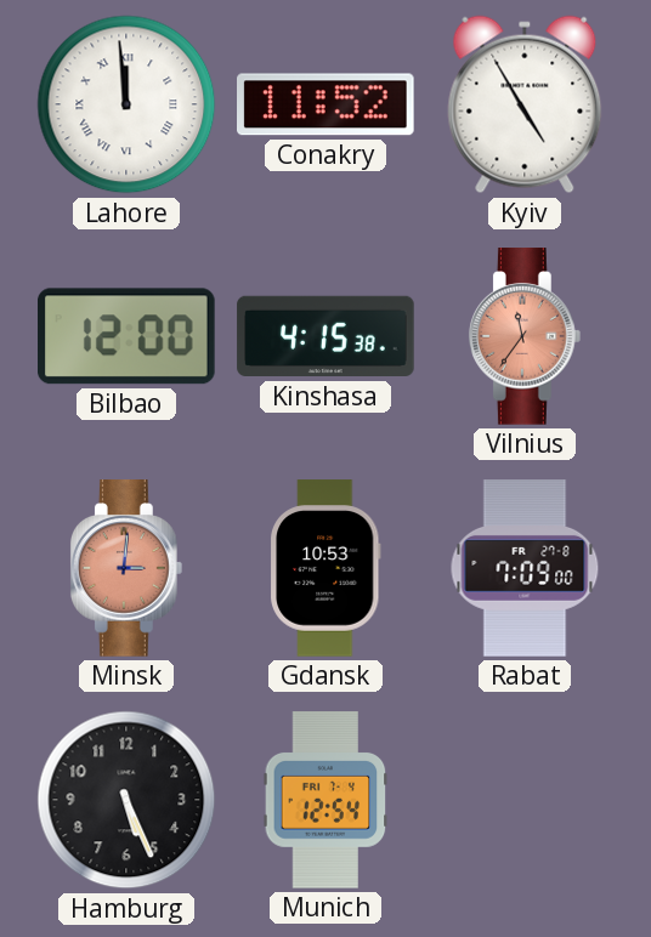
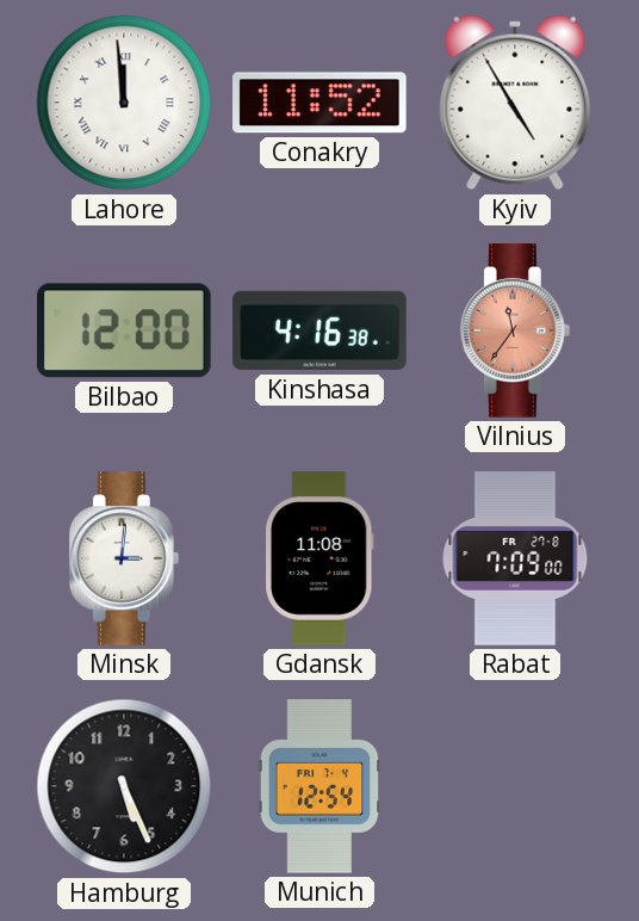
Kinshasa: 4:15 -> 4:16
Minsk dial: salmon -> white
Gdansk: 10:53 -> 11:08
